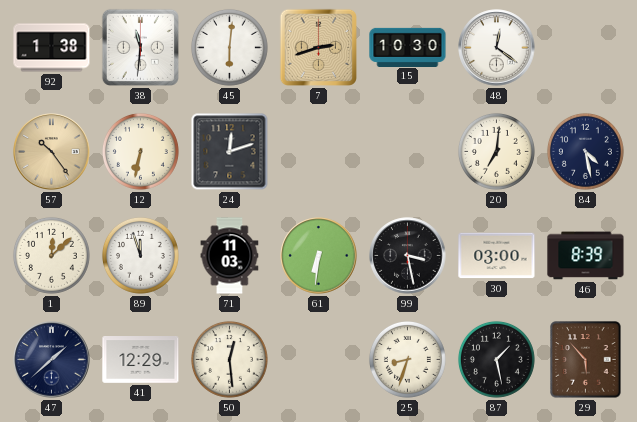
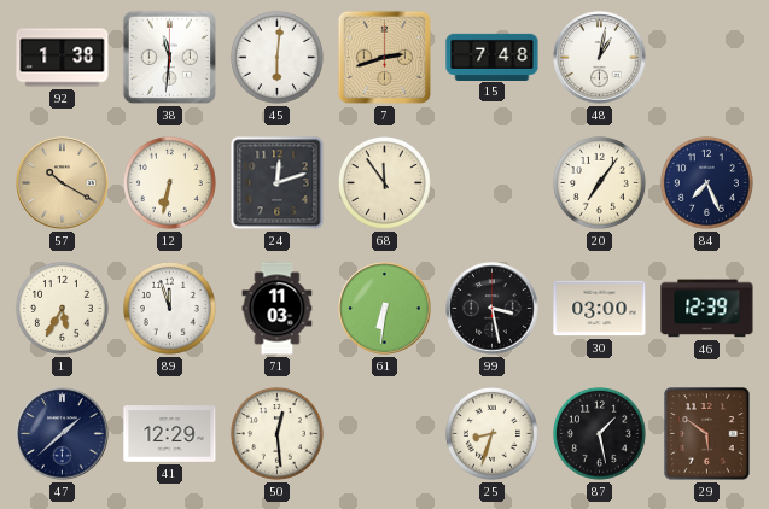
15: 10:30 -> 7:48
48: 12:21 -> 1:02
57: 10:24 -> 10:20
68: none -> 11:54
20: 7:01 -> 7:06
84: 4:28 -> 7:26
1: 12:08 -> 5:35
46: 8:39 -> 12:39
29: 5:53 -> 5:51
